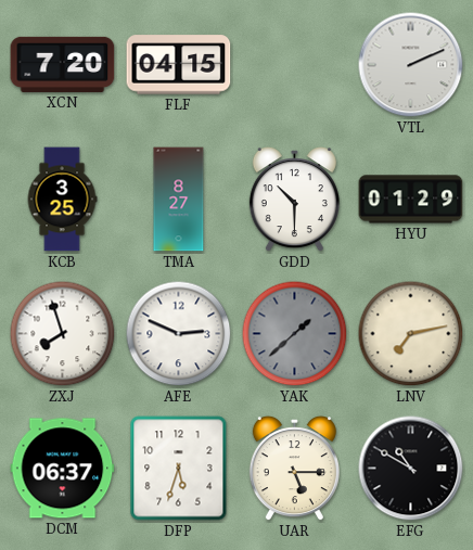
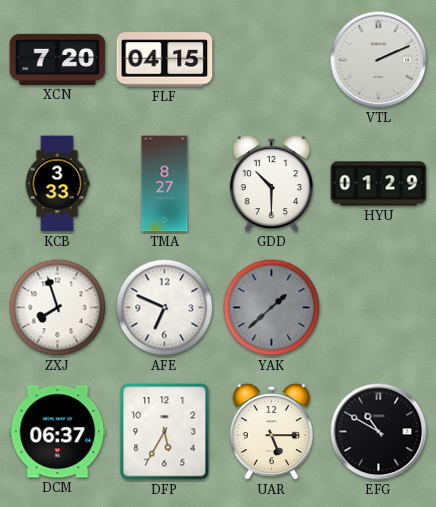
KCB: 3:25 -> 3:33
AFE: 2:49 -> 6:49
LNV: 7:13 -> none
DFP: 5:33 -> 5:35
